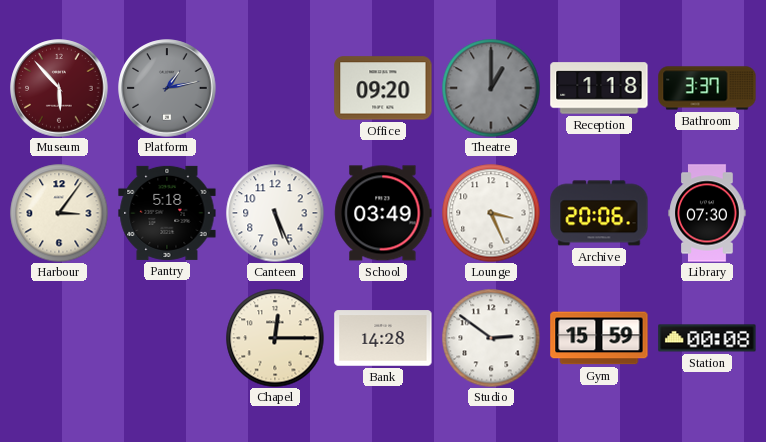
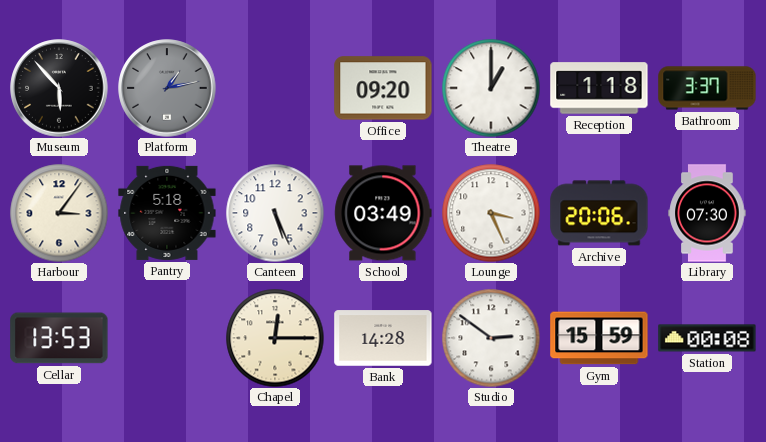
Museum dial: burgundy -> black
Theatre dial: grey -> white
Cellar: none -> 13:53
